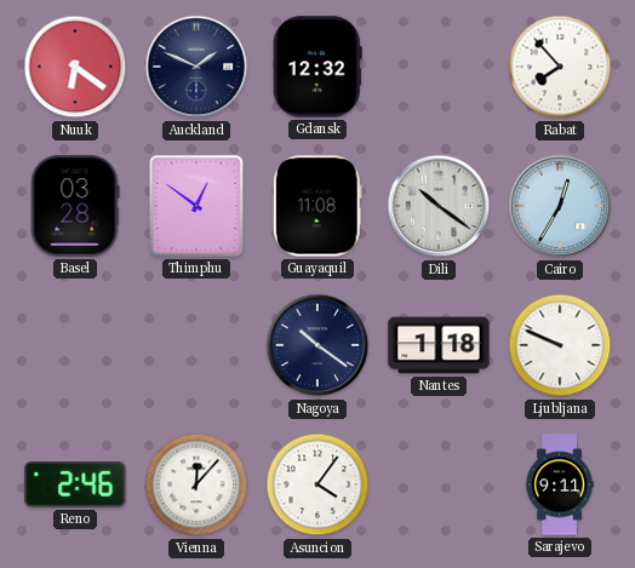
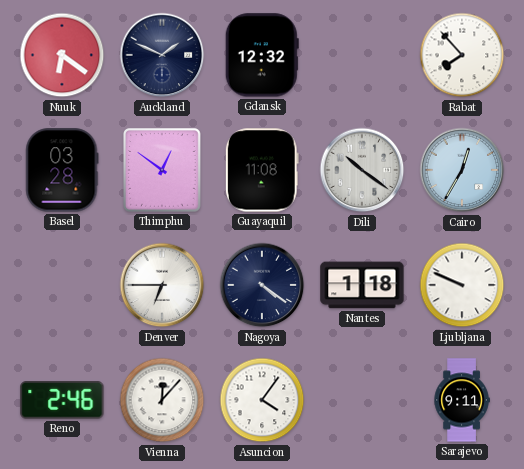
Denver: none -> 6:45
Nagoya: 10:21 -> 4:21
